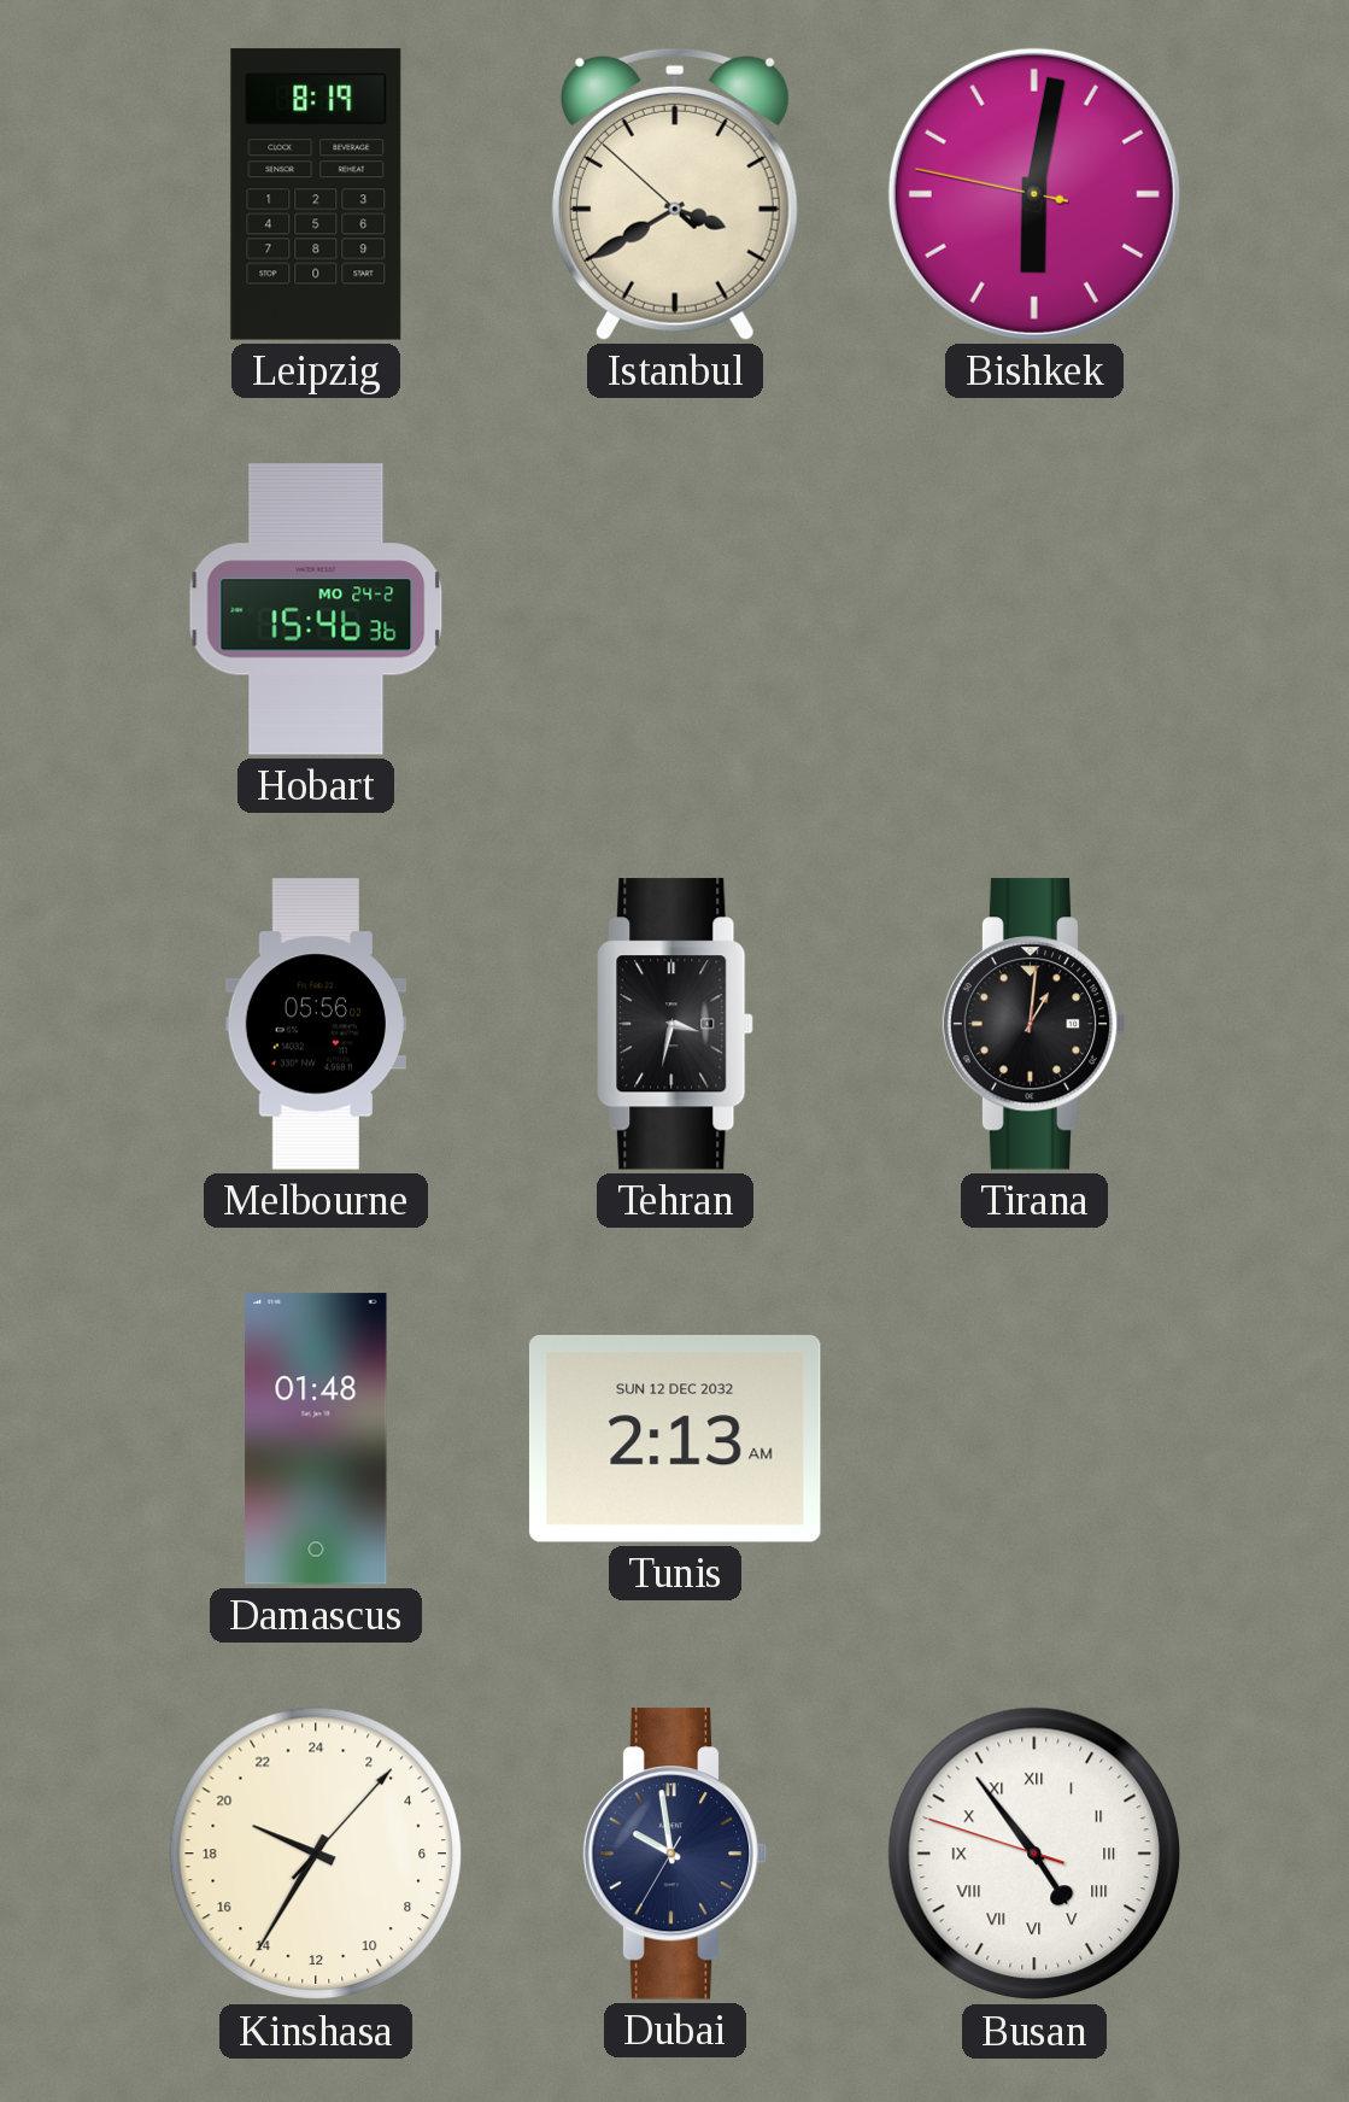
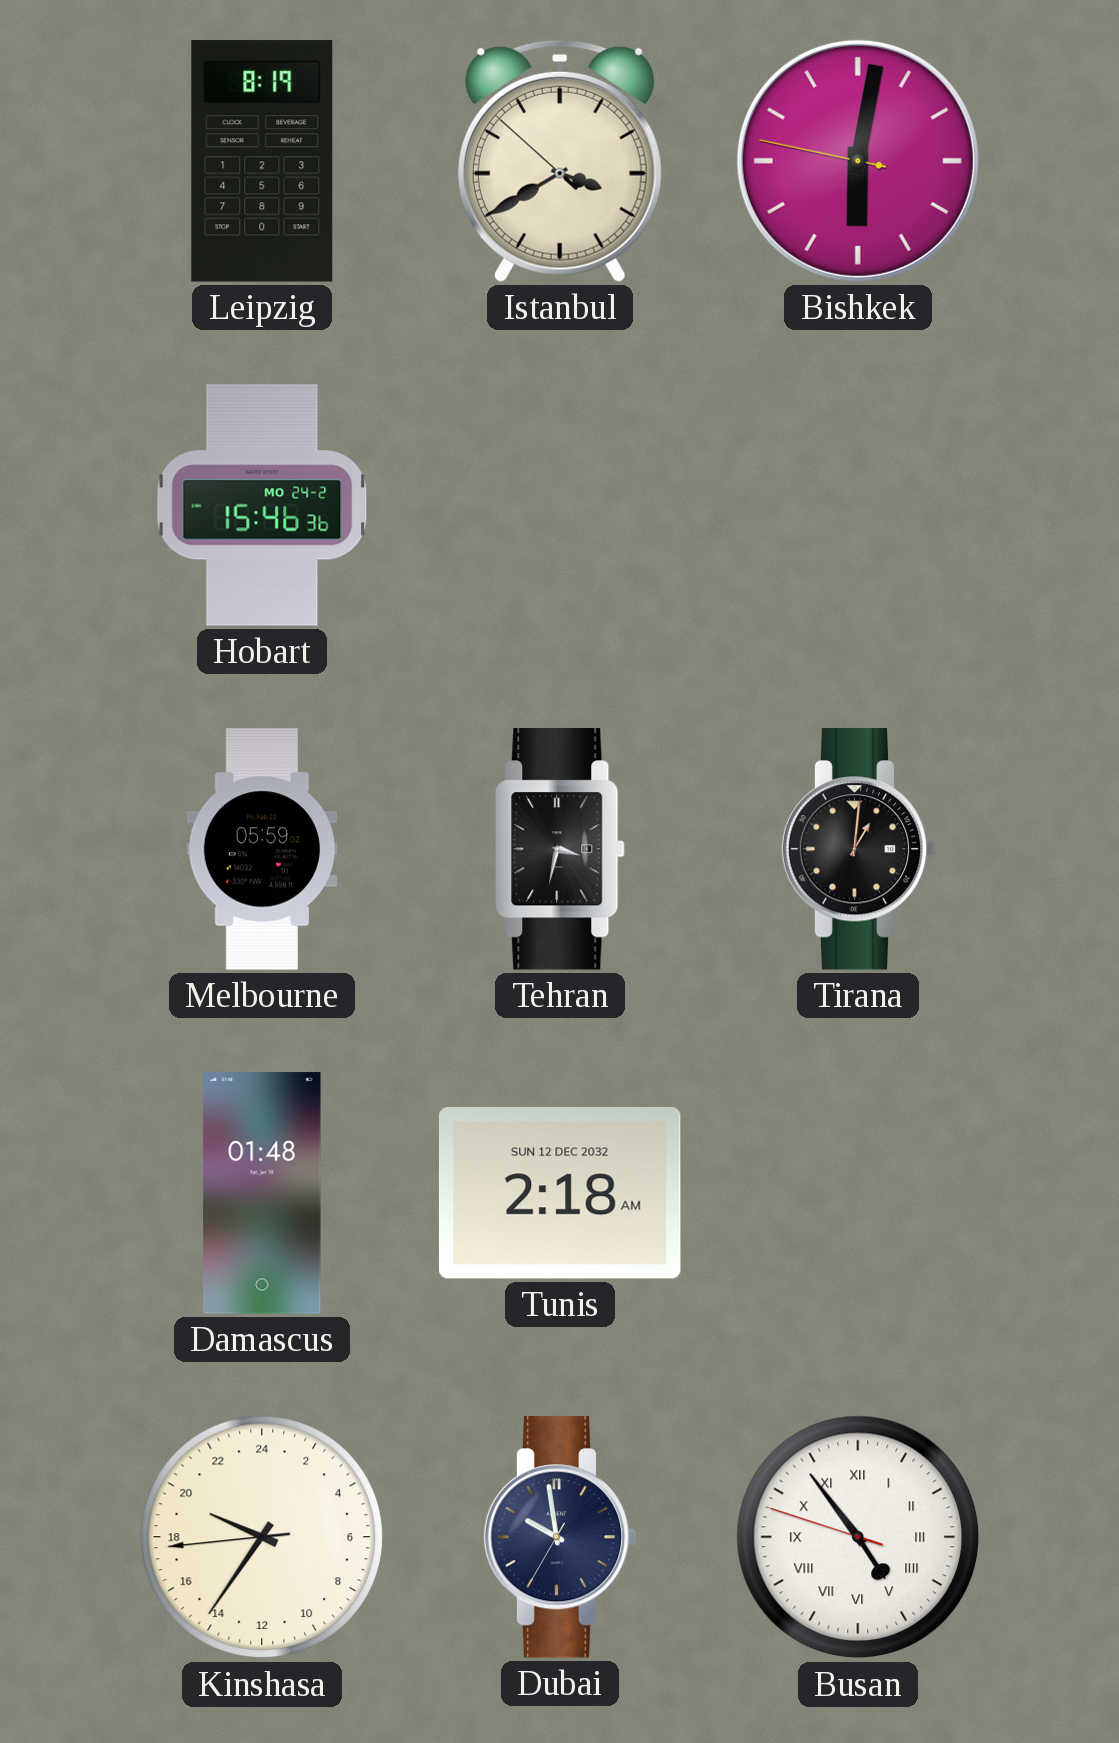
Melbourne: 05:56 -> 05:59
Tunis: 2:13 -> 2:18
Kinshasa: 19:35:07 -> 19:35:44
